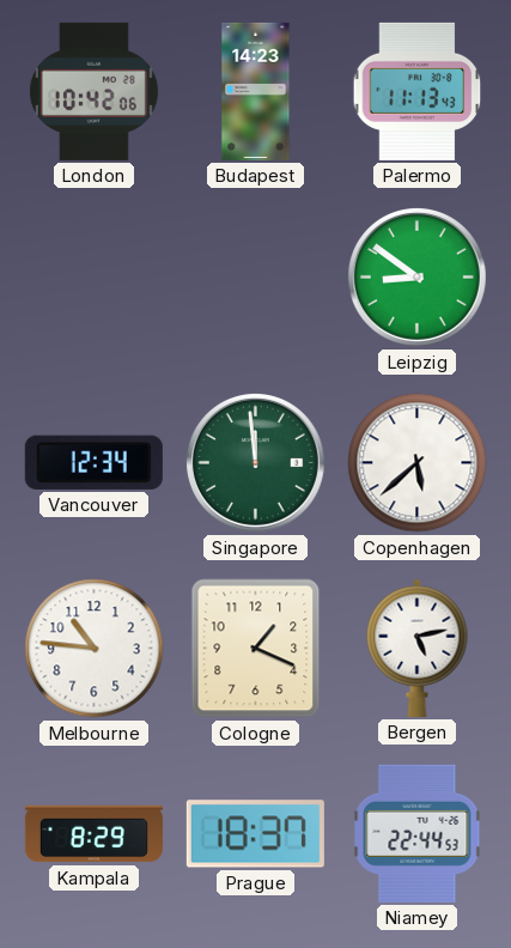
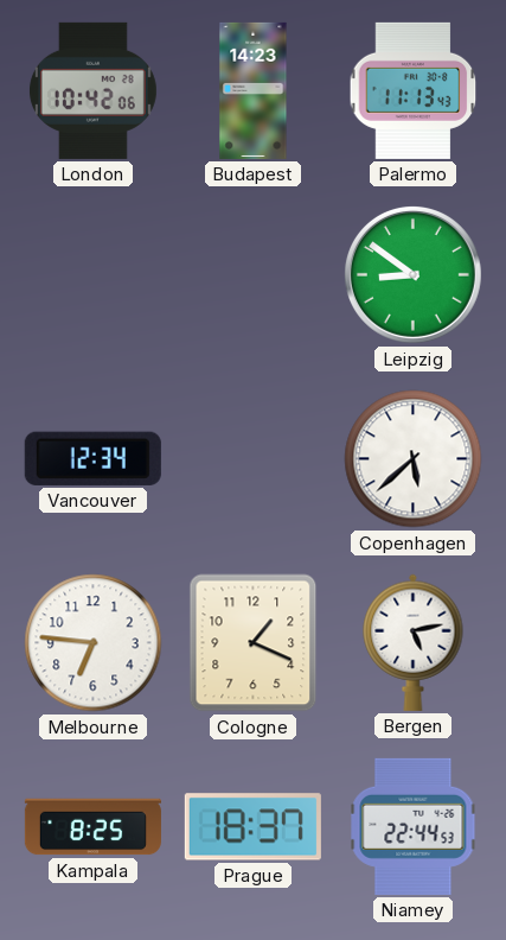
Singapore: 11:59 -> none
Melbourne: 10:46 -> 6:46
Kampala: 8:29 -> 8:25
